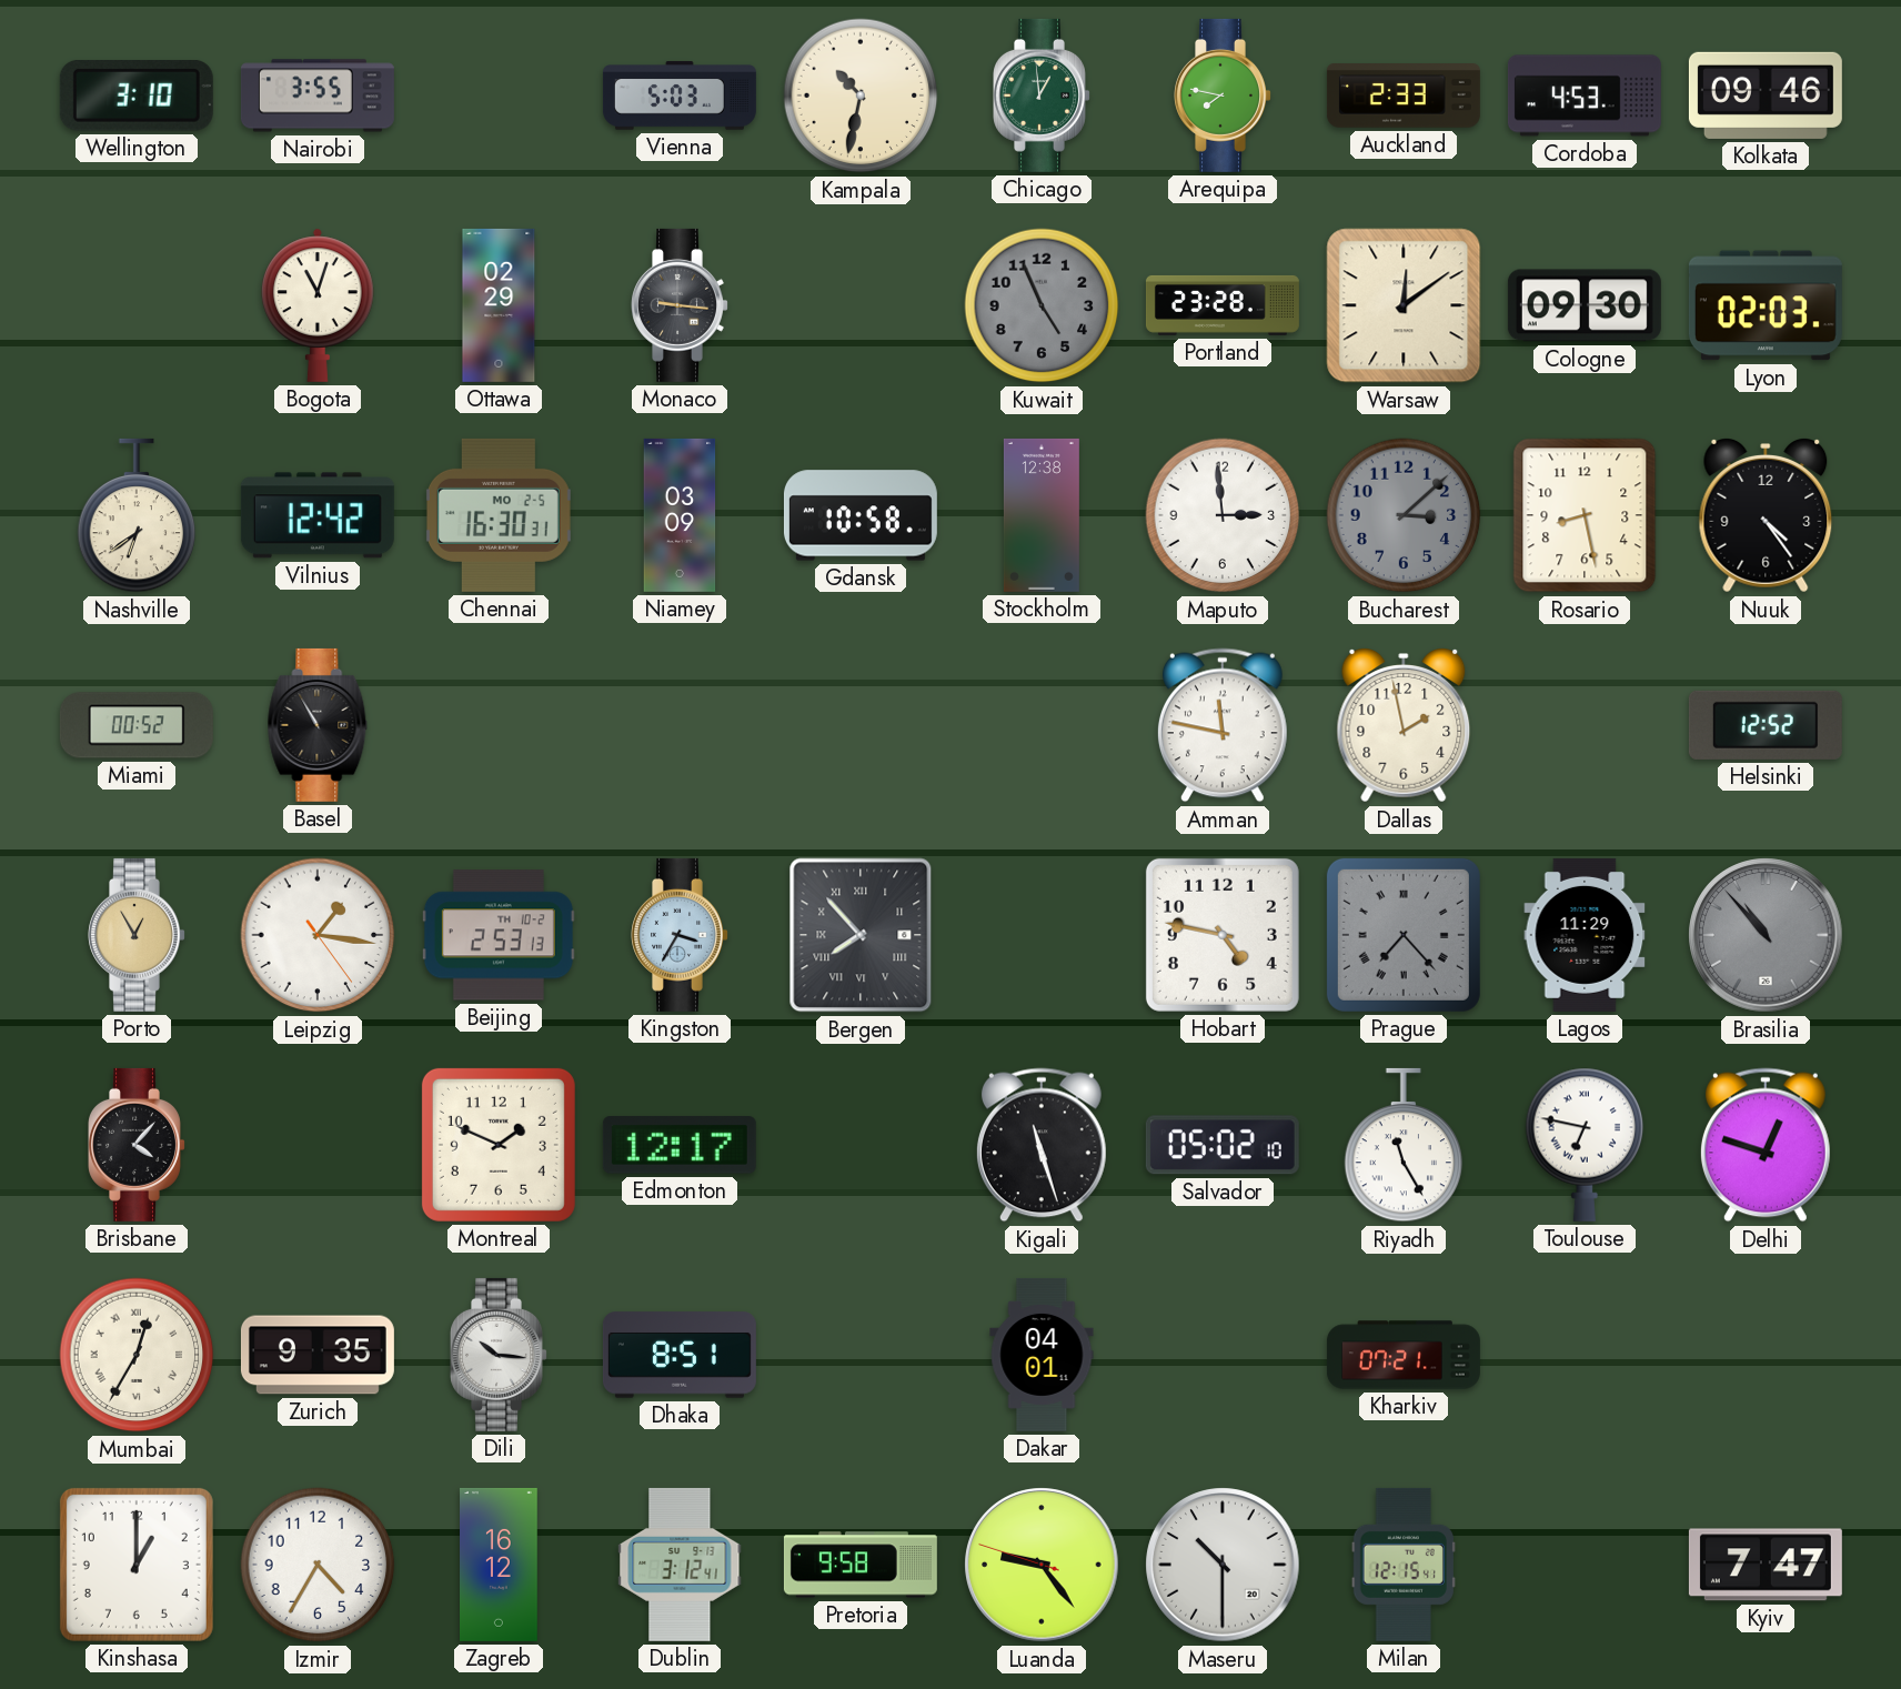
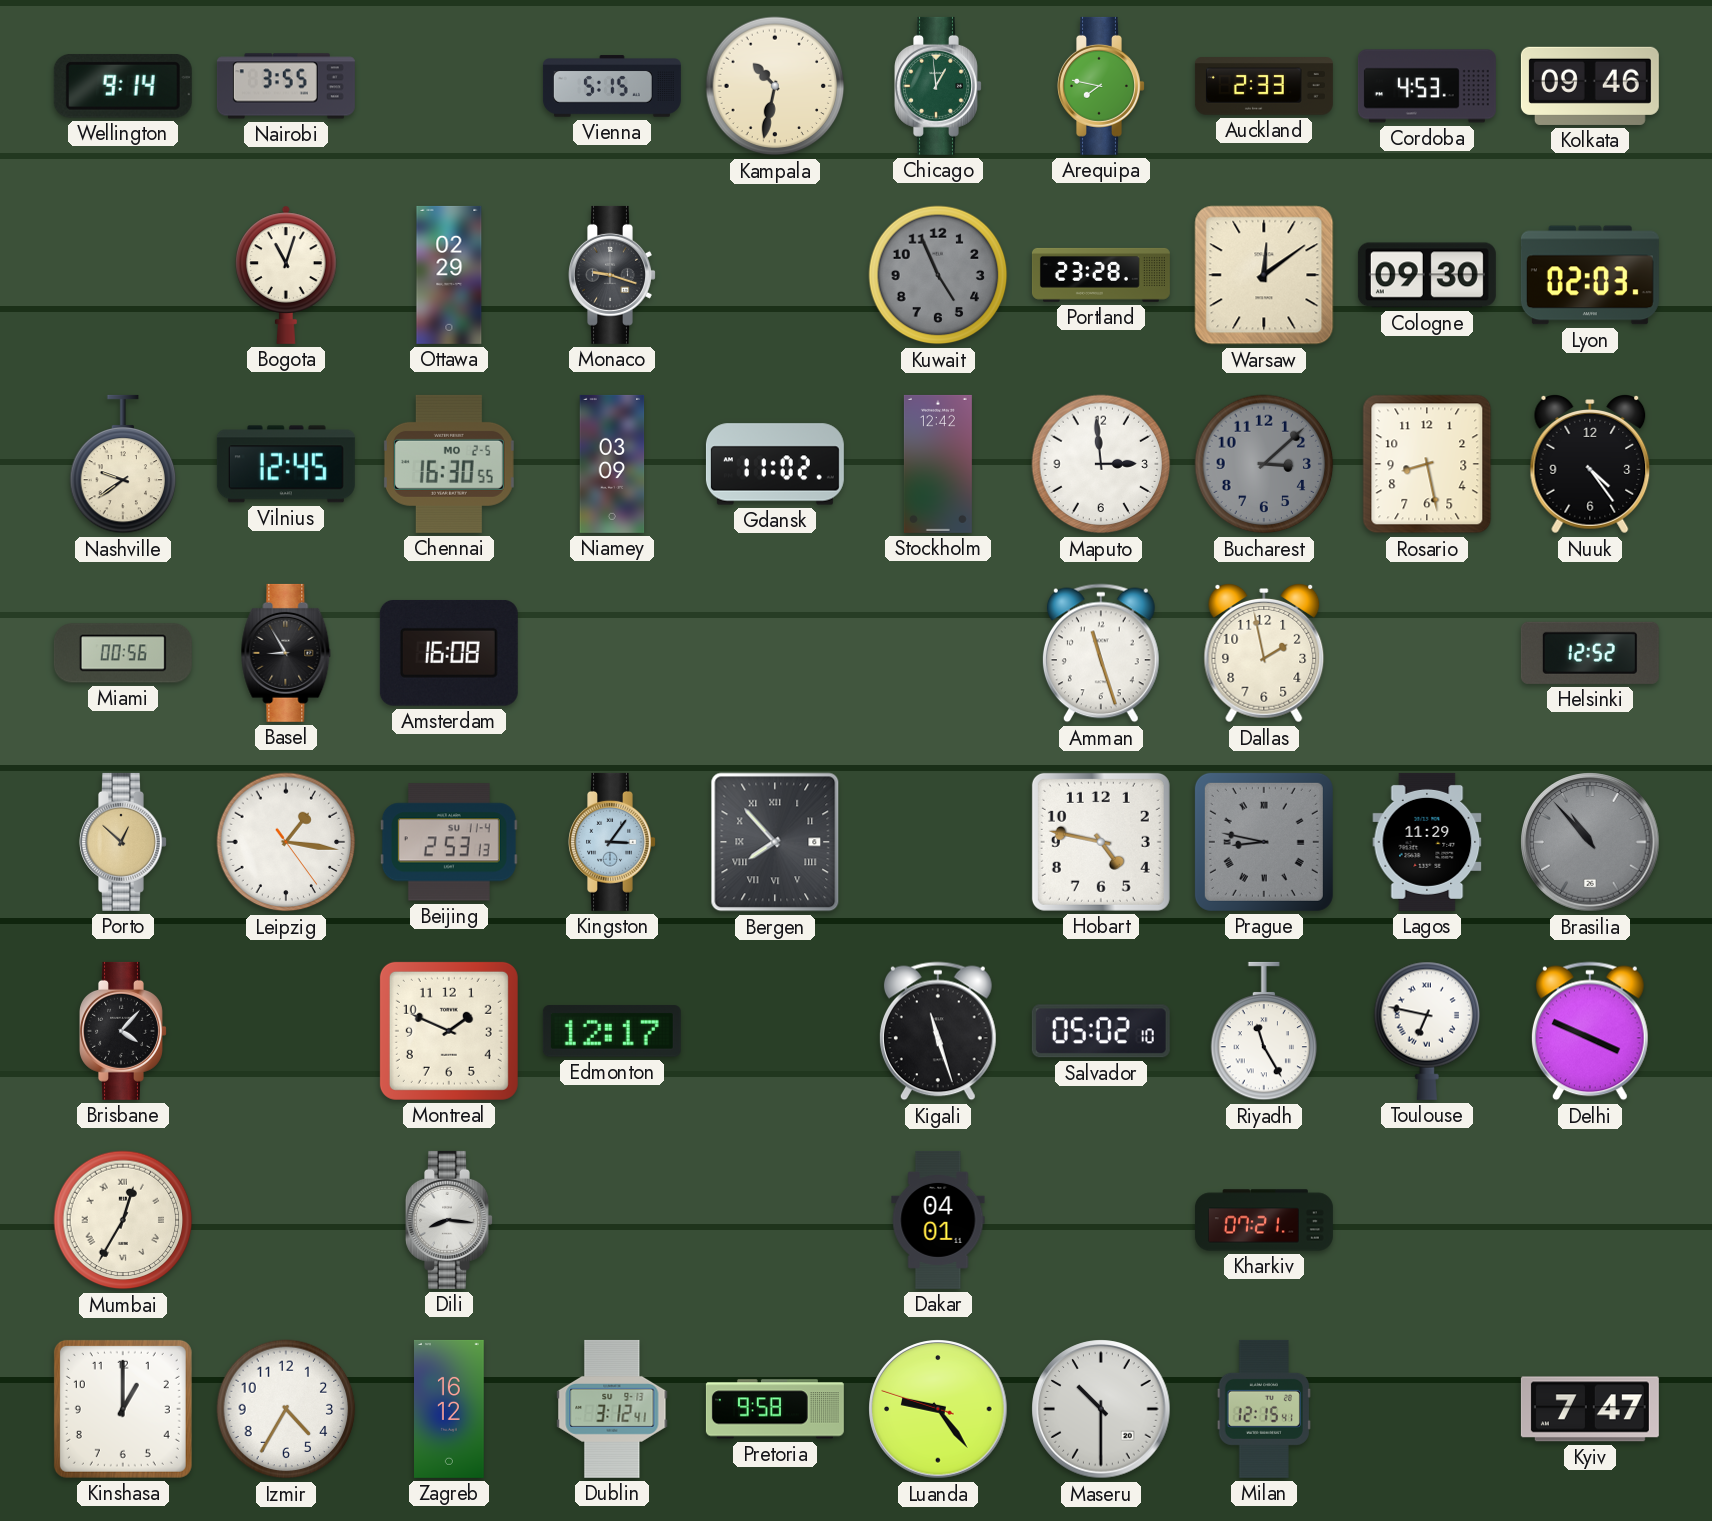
Wellington: 3:10 -> 9:14
Vienna: 5:03 -> 5:15
Monaco: 9:16 -> 9:18
Nashville: 6:39 -> 9:39
Vilnius: 12:42 -> 12:45
Chennai: 16:30:31 -> 16:30:55
Gdansk: 10:58 -> 11:02
Stockholm: 12:38 -> 12:42
Miami: 00:52 -> 00:56
Basel: 10:55 -> 8:55
Amsterdam: none -> 16:08
Amman: 11:47 -> 11:27
Porto: 12:55 -> 12:52
Beijing date: TH 10-2 -> SU 11-4
Kingston: 3:35 -> 3:06
Prague: 7:23 -> 8:47
Delhi: 12:48 -> 3:49
Zurich: 9:35 -> none
Dili: 10:16 -> 8:16
Dhaka: 8:51 -> none
